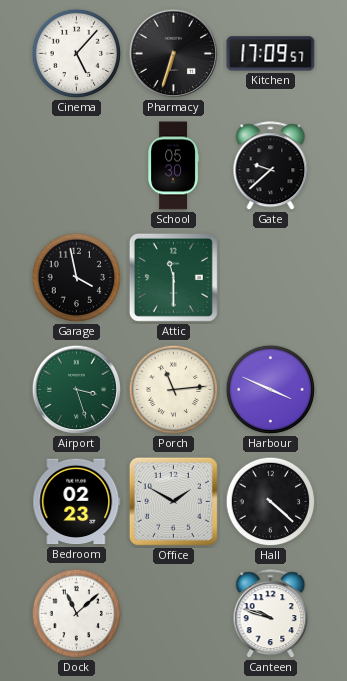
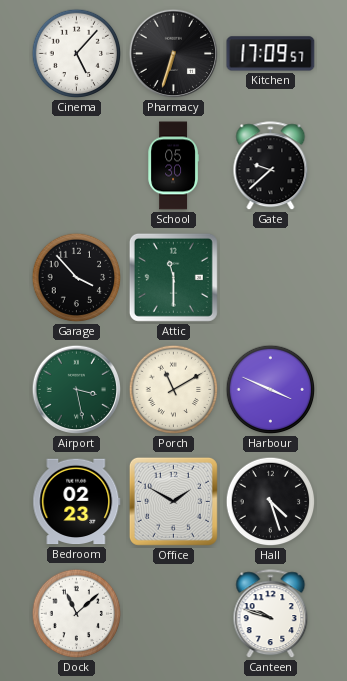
Garage: 3:58 -> 3:53
Airport: 3:27 -> 3:28
Porch: 11:14 -> 11:10
Hall: 4:22 -> 4:27
